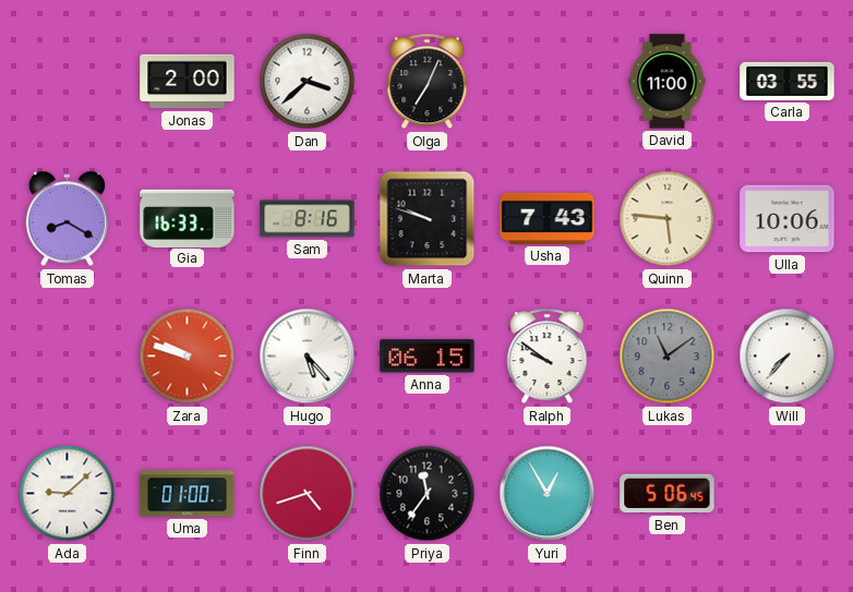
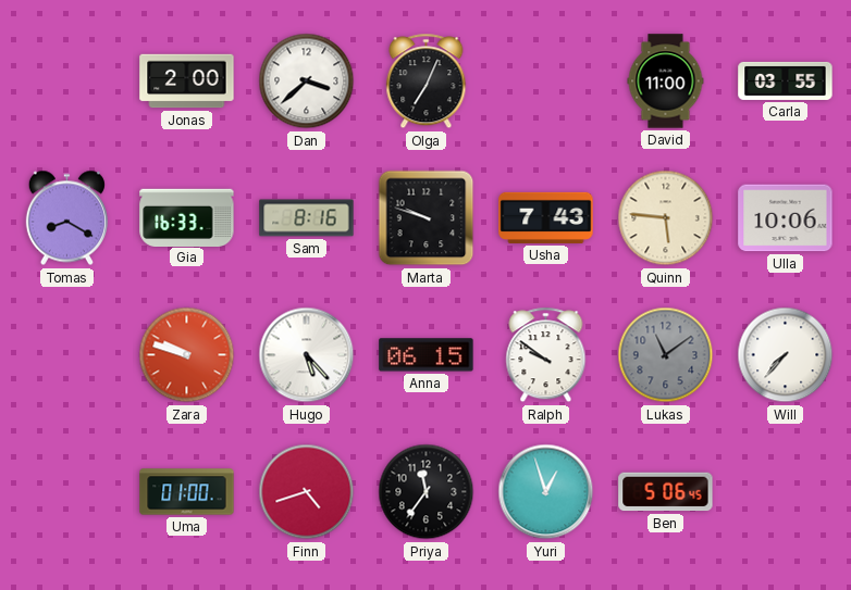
Ada: 9:08 -> none
Yuri: 12:55 -> 12:57
